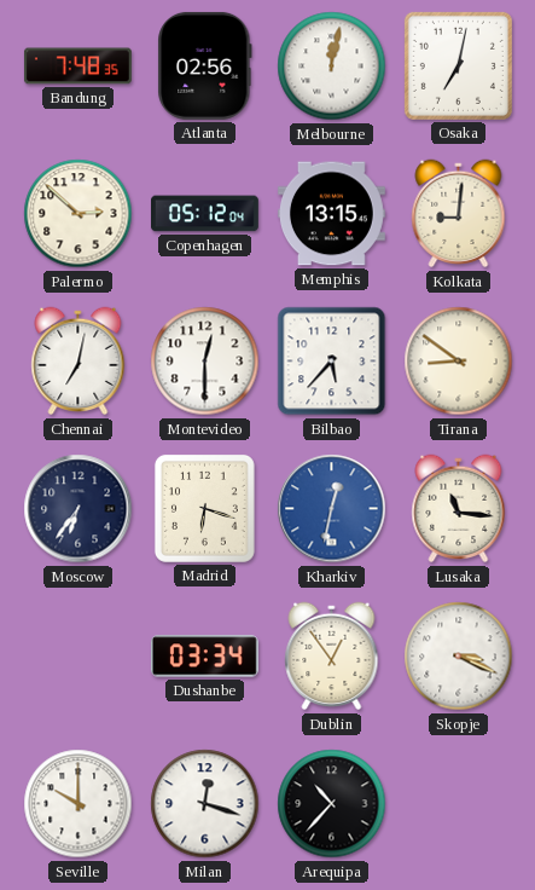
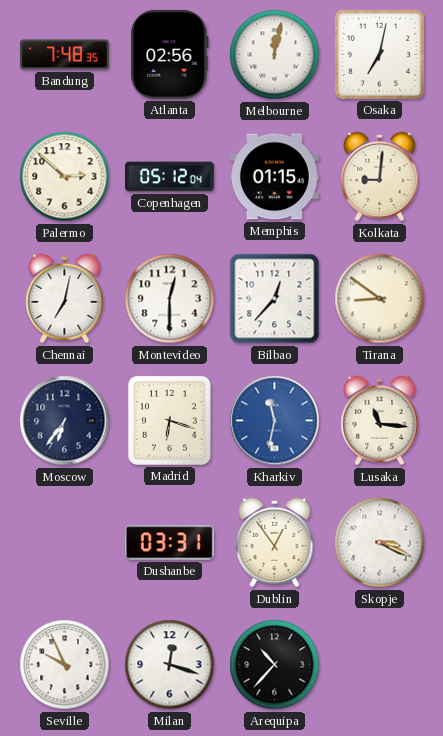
Memphis: 13:15 -> 01:15
Bilbao: 5:37 -> 12:37
Kharkiv: 12:32 -> 11:32
Dushanbe: 03:34 -> 03:31
Seville: 10:00 -> 9:56
